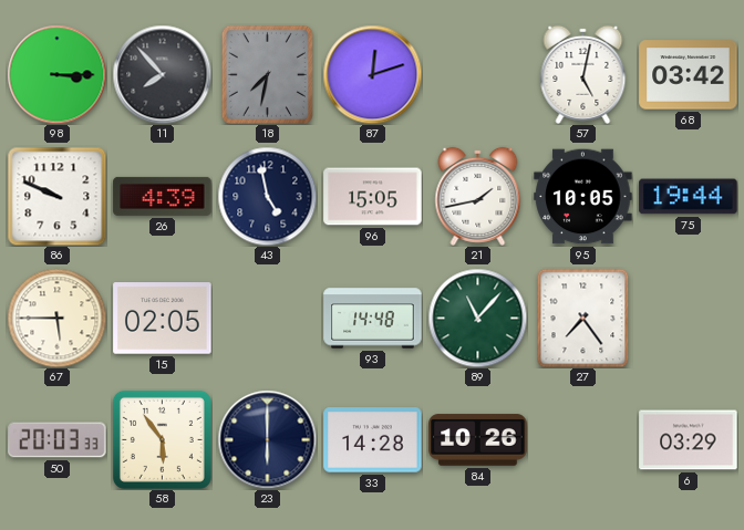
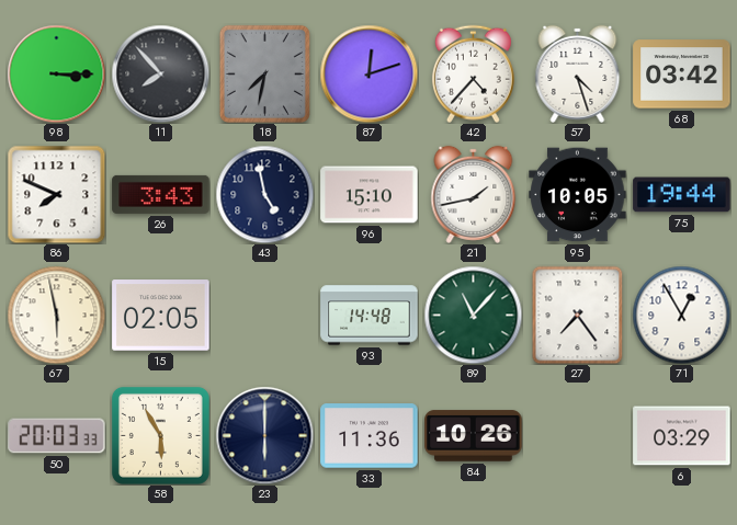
42: none -> 4:37
57: 5:02 -> 4:27
86: 9:49 -> 7:49
26: 4:39 -> 3:43
96: 15:05 -> 15:10
67: 5:45 -> 5:58
71: none -> 12:55
58: 5:54 -> 5:55
33: 14:28 -> 11:36
